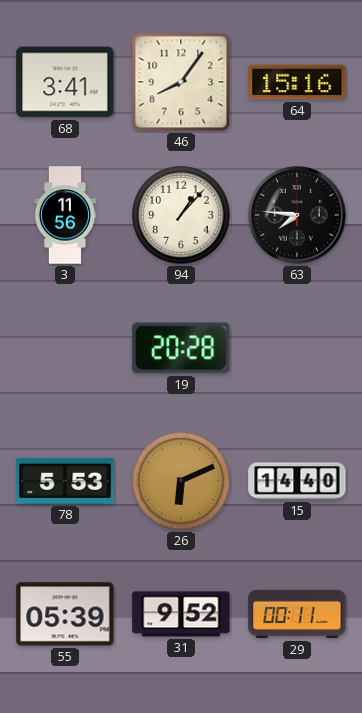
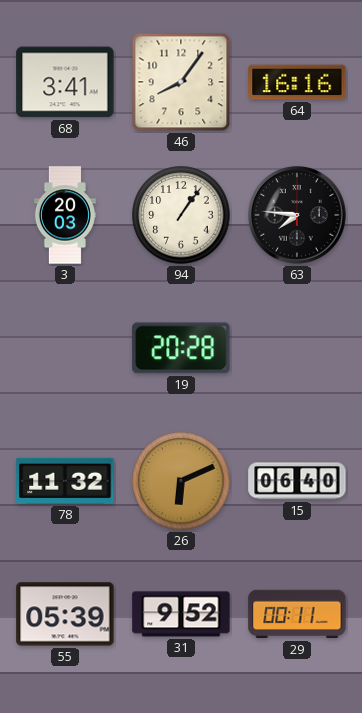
64: 15:16 -> 16:16
3: 11:56 -> 20:03
94: 1:07 -> 1:06
78: 5:53 -> 11:32
15: 14:40 -> 06:40
